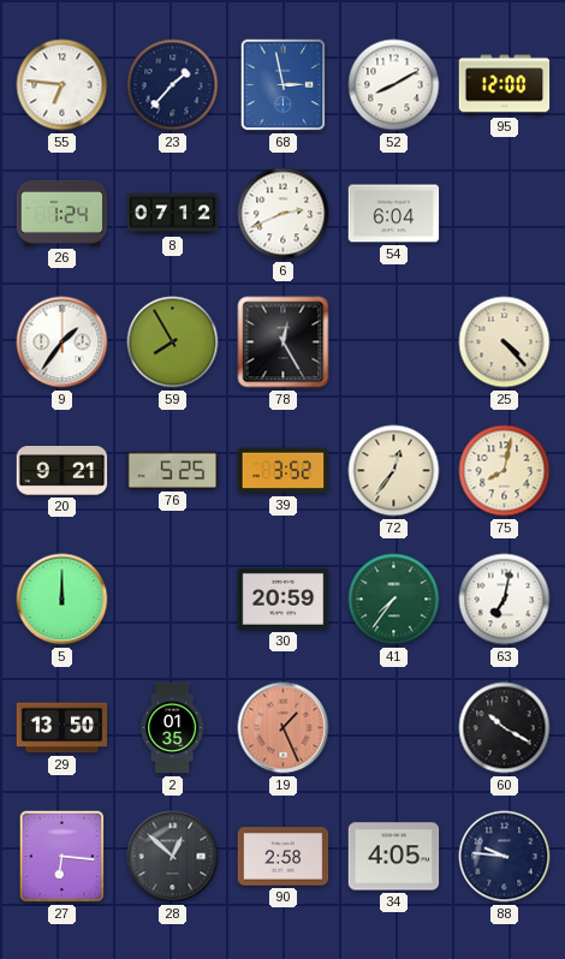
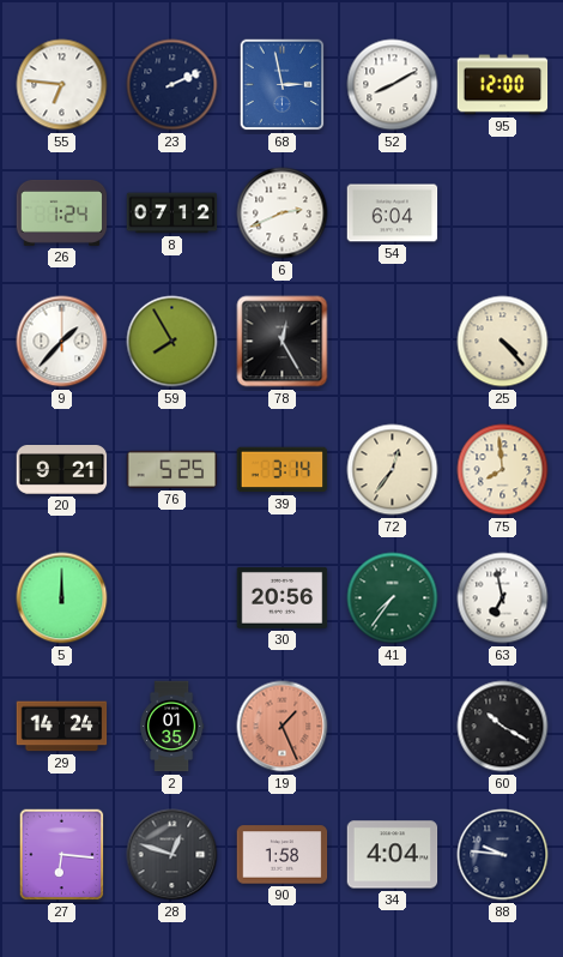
23: 1:37 -> 2:11
9: 1:36 -> 1:37
39: 3:52 -> 3:14
75: 8:02 -> 7:59
30: 20:59 -> 20:56
63: 7:02 -> 6:58
29: 13:50 -> 14:24
28: 12:52 -> 12:48
90: 2:58 -> 1:58
34: 4:05 -> 4:04
